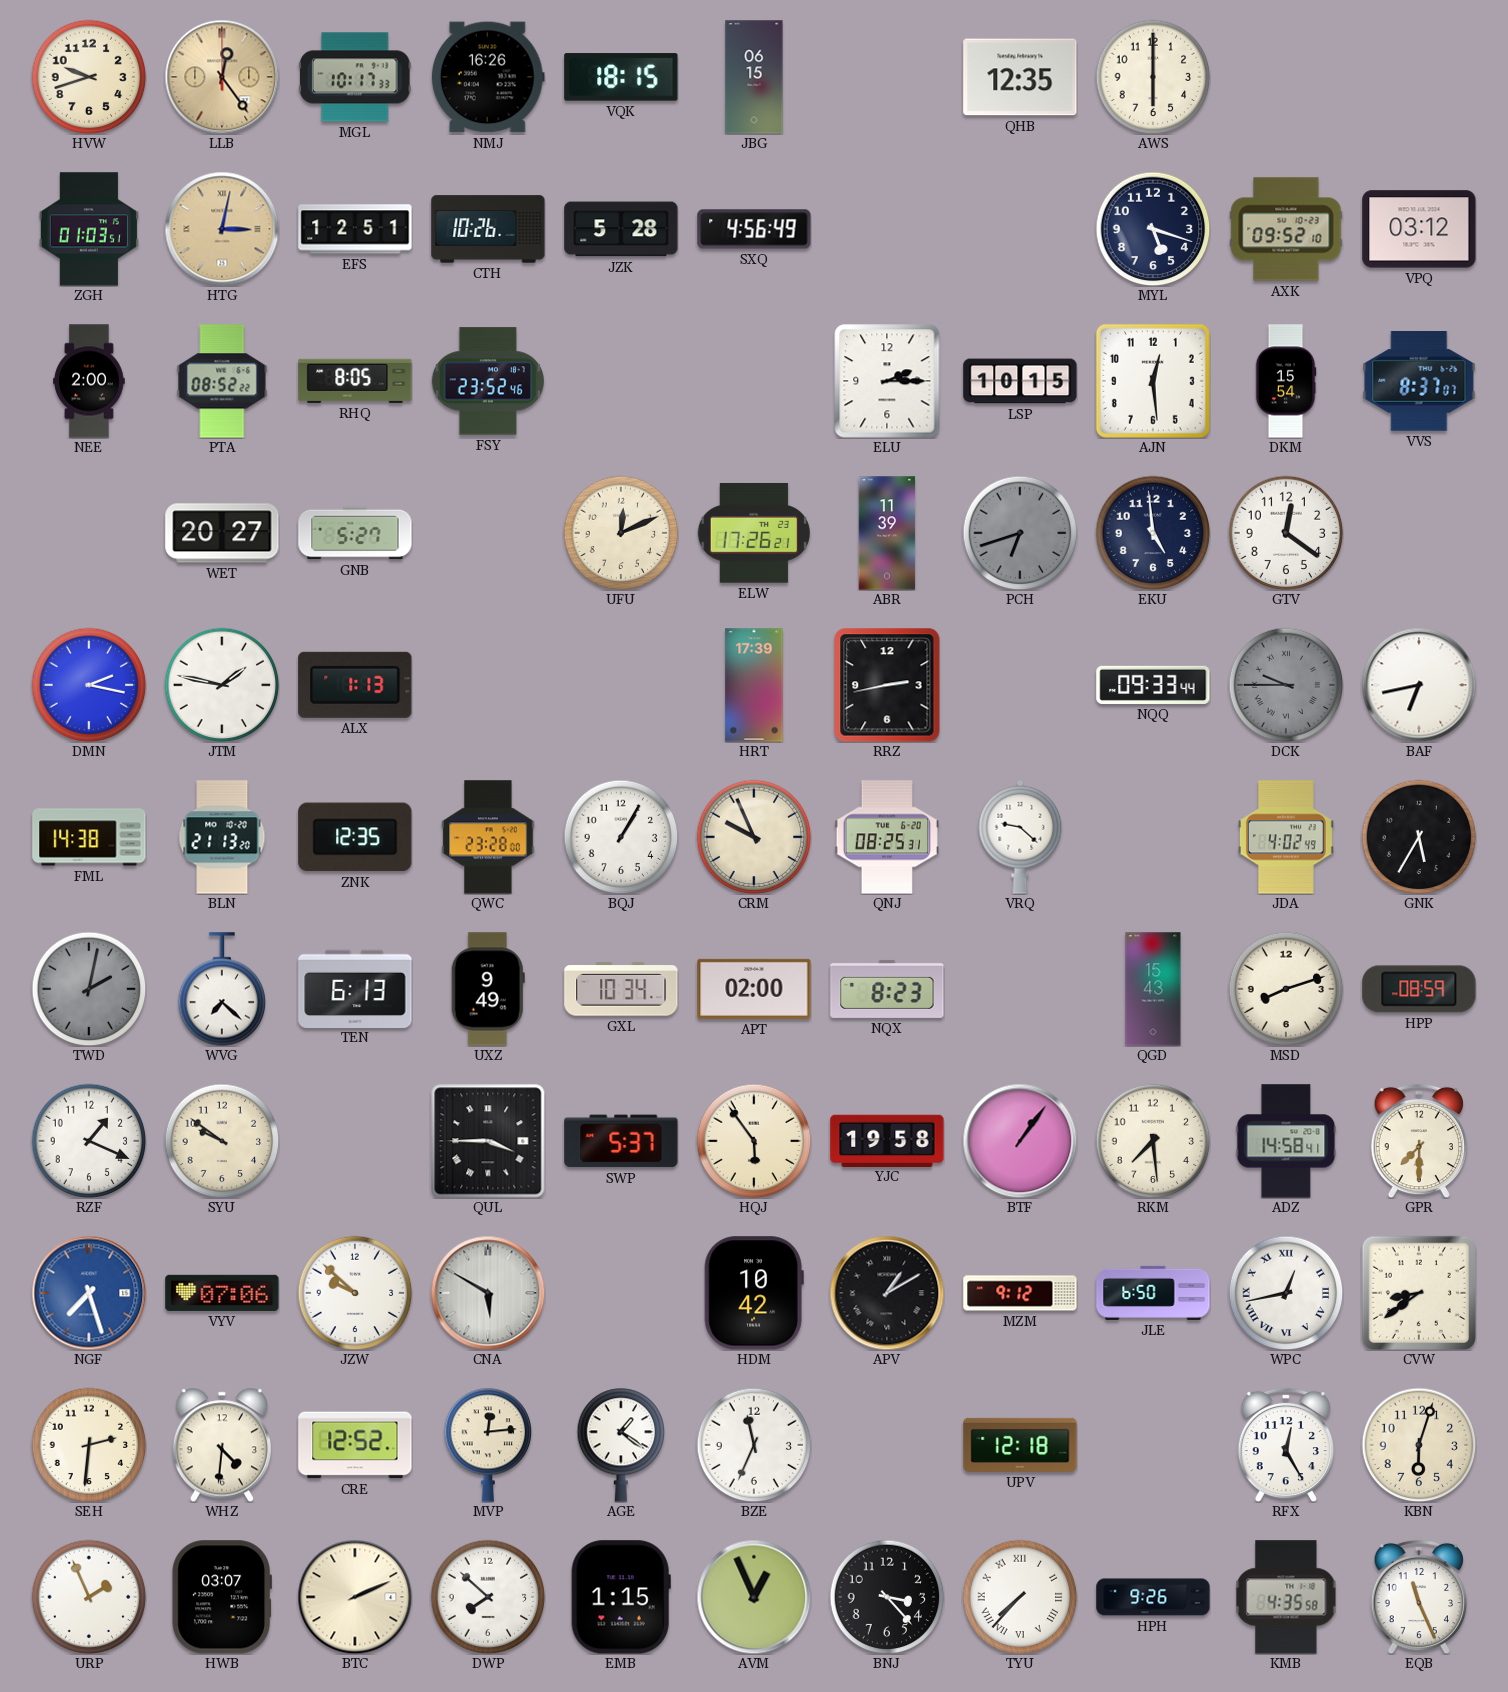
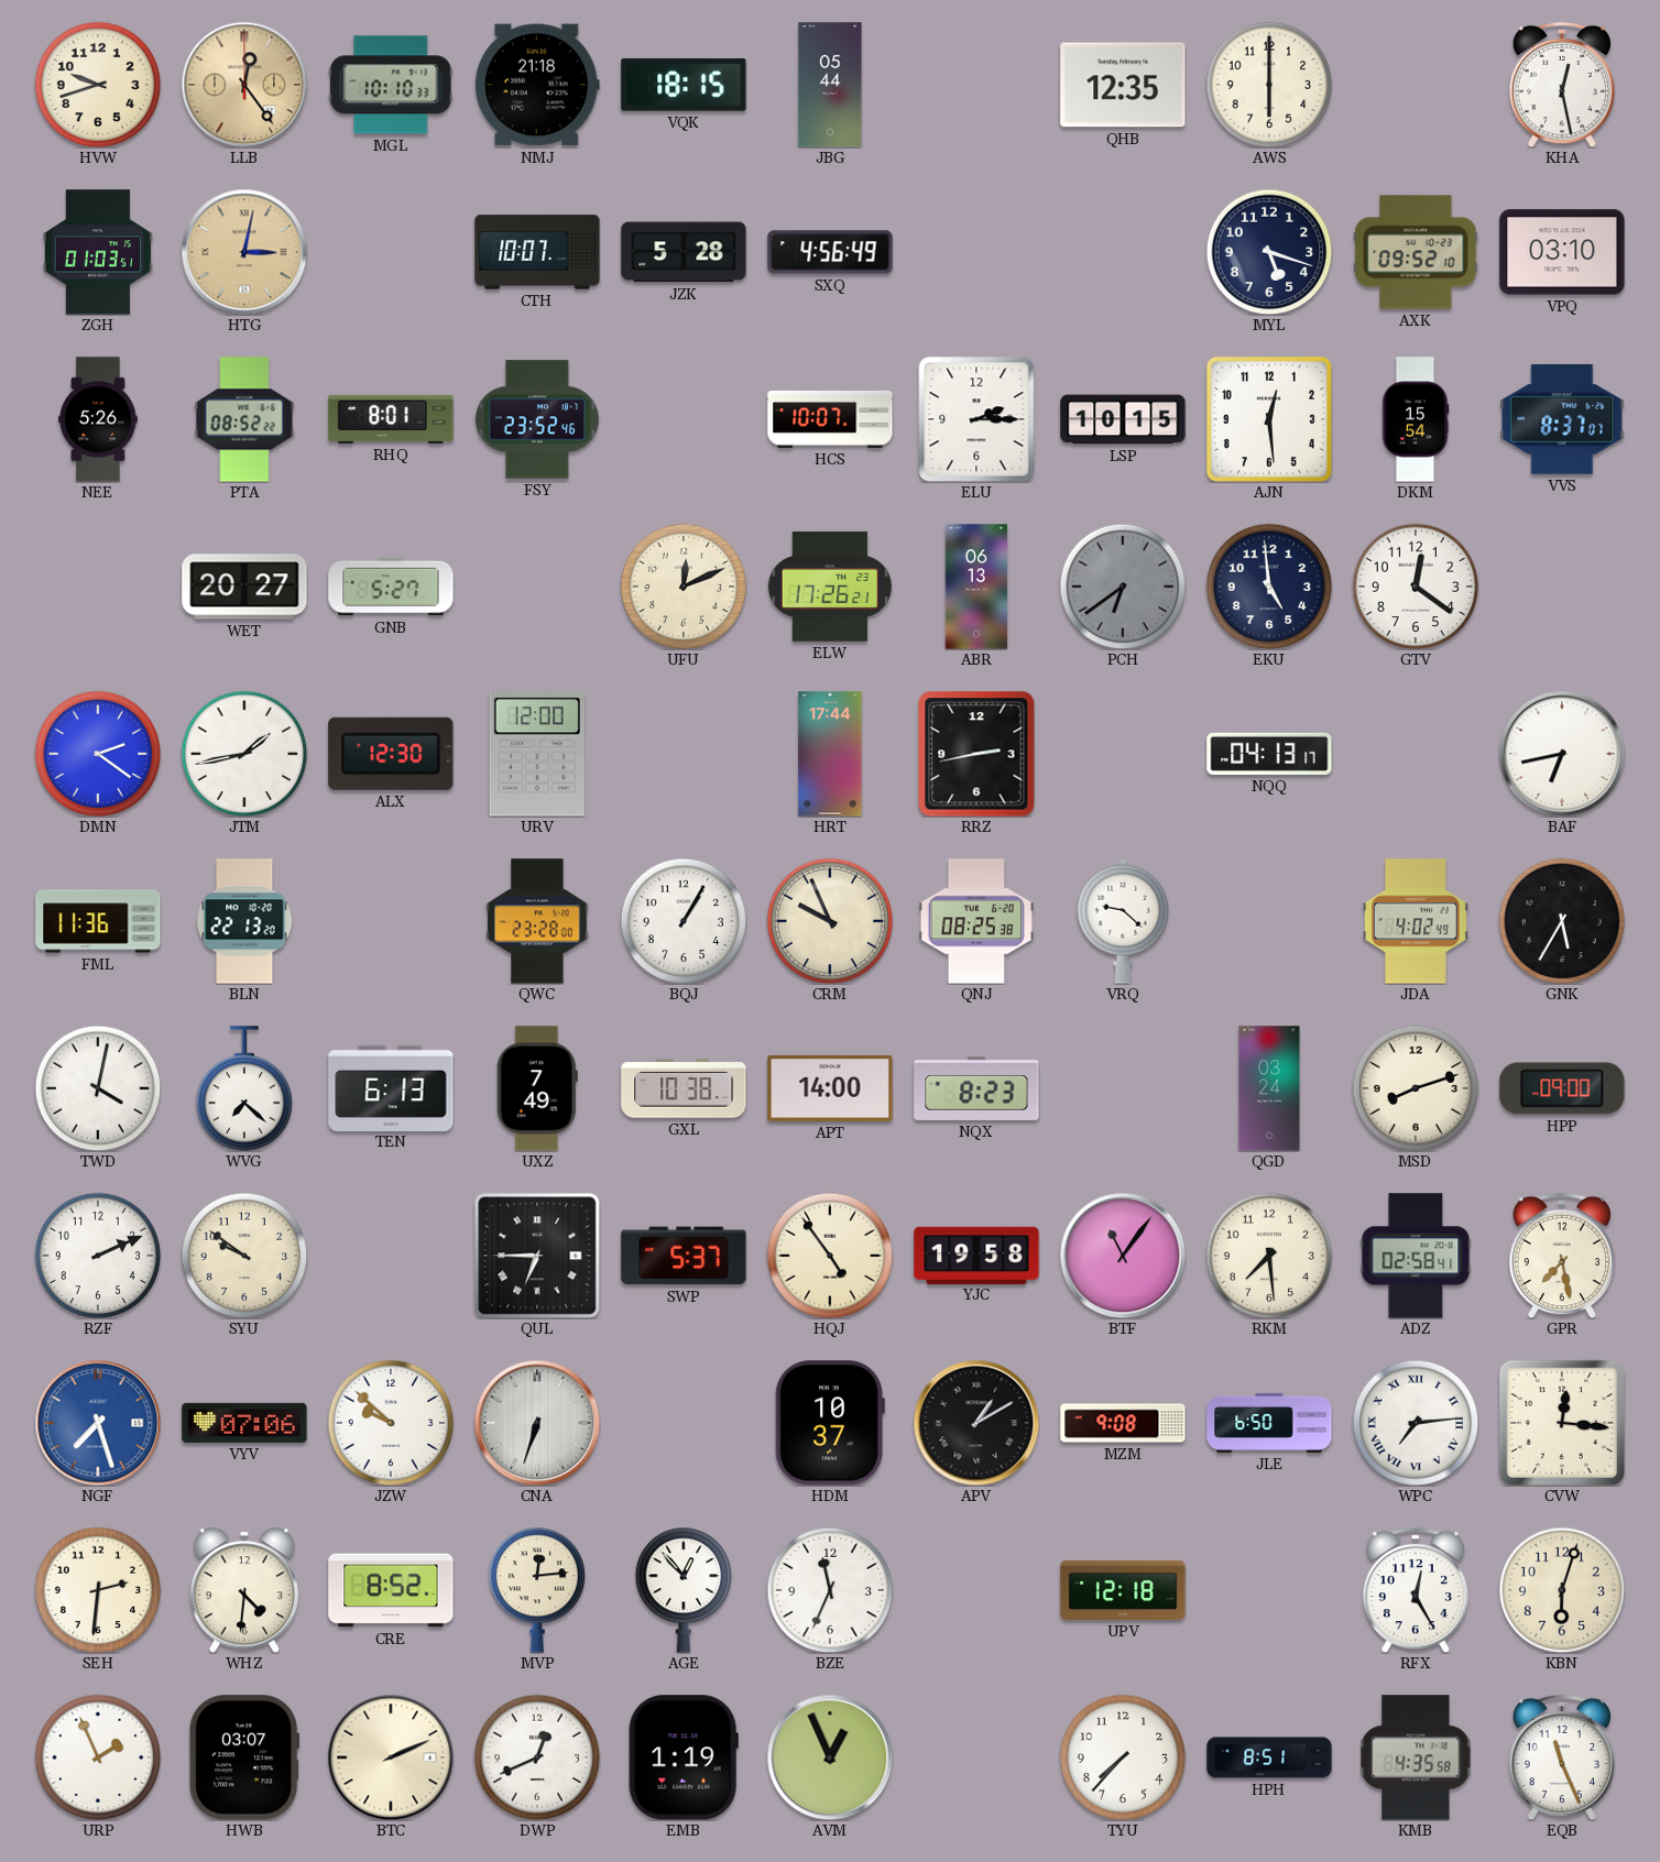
MGL: 10:17 -> 10:10
NMJ: 16:26 -> 21:18
JBG: 06:15 -> 05:44
KHA: none -> 12:28
EFS: 12:51 -> none
CTH: 10:26 -> 10:07
VPQ: 03:12 -> 03:10
NEE: 2:00 -> 5:26
RHQ: 8:05 -> 8:01
HCS: none -> 10:07
ABR: 11:39 -> 06:13
PCH: 6:42 -> 6:39
DMN: 2:17 -> 2:21
JTM: 1:47 -> 1:43
ALX: 1:13 -> 12:30
URV: none -> 12:00
HRT: 17:39 -> 17:44
NQQ: 09:33 -> 04:13
DCK: 9:45 -> none
FML: 14:38 -> 11:36
BLN: 21:13 -> 22:13
ZNK: 12:35 -> none
QNJ: 08:25:31 -> 08:25:38
TWD: 2:02 -> 4:02
TWD dial: grey -> white
UXZ: 9:49 -> 7:49
GXL: 10:34 -> 10:38
APT: 02:00 -> 14:00
QGD: 15:43 -> 03:24
HPP: 08:59 -> 09:00
RZF: 1:19 -> 2:11
QUL: 3:45 -> 6:45
HQJ: 5:54 -> 4:54
BTF: 1:06 -> 11:06
ADZ: 14:58 -> 02:58
GPR: 7:30 -> 7:28
CNA: 5:50 -> 6:33
HDM: 10:42 -> 10:37
MZM: 9:12 -> 9:08
WPC: 12:43 -> 7:14
CVW: 8:39 -> 12:16
CRE: 12:52 -> 8:52
AGE: 1:21 -> 12:53
DWP: 7:52 -> 12:41
EMB: 1:15 -> 1:19
BNJ: 3:23 -> none
TYU numerals: Roman -> Arabic
HPH: 9:26 -> 8:51
